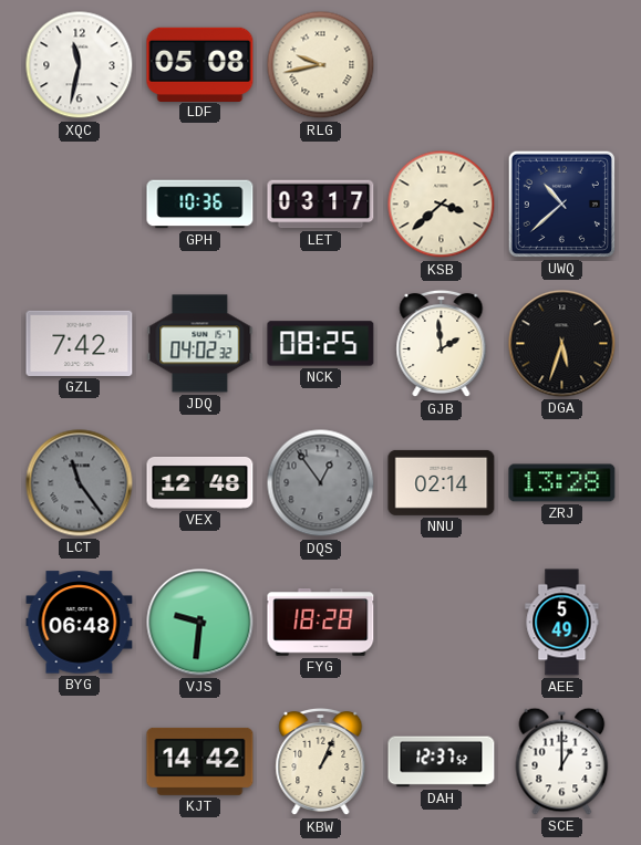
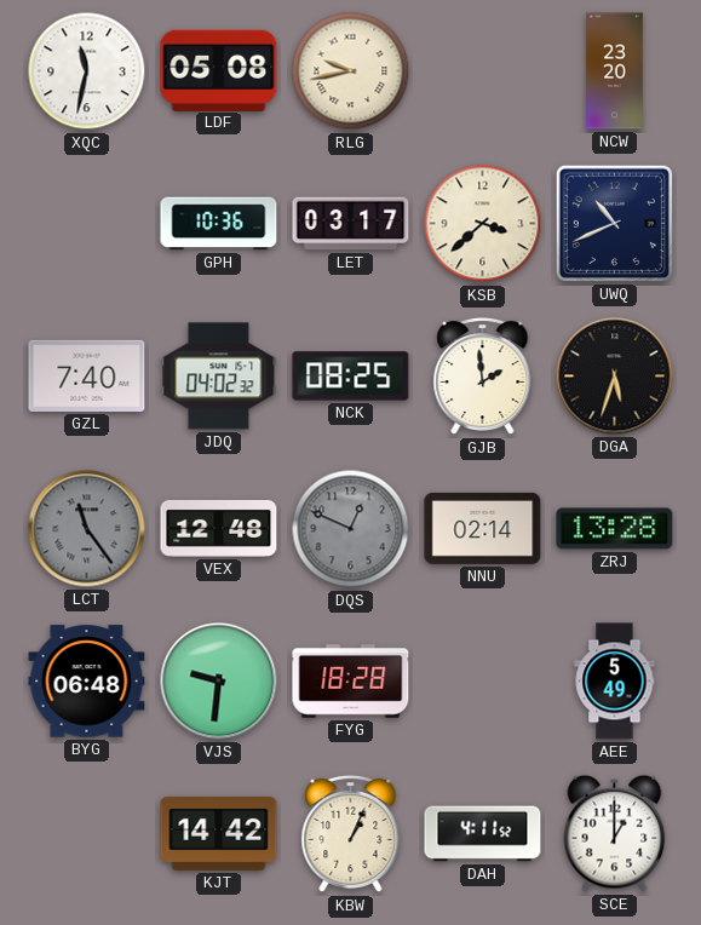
NCW: none -> 23:20
UWQ: 10:38 -> 10:41
GZL: 7:42 -> 7:40
DQS: 12:54 -> 12:49
DAH: 12:37 -> 4:11
